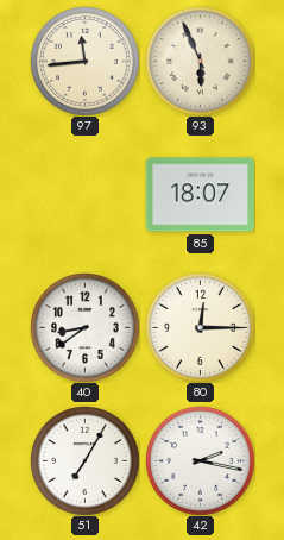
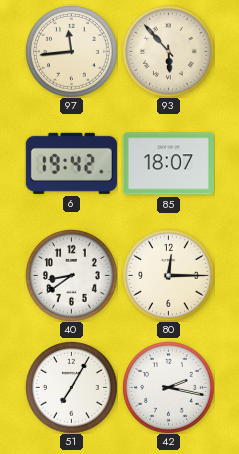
93: 5:56 -> 5:53
6: none -> 19:42
